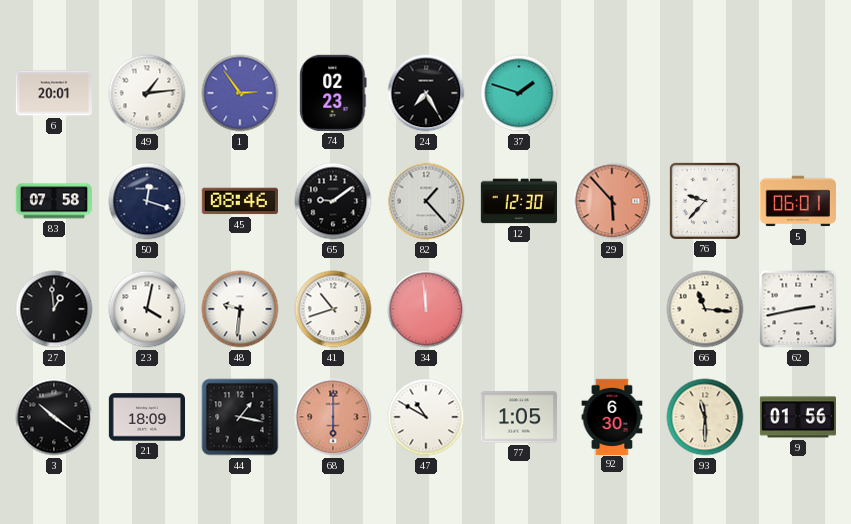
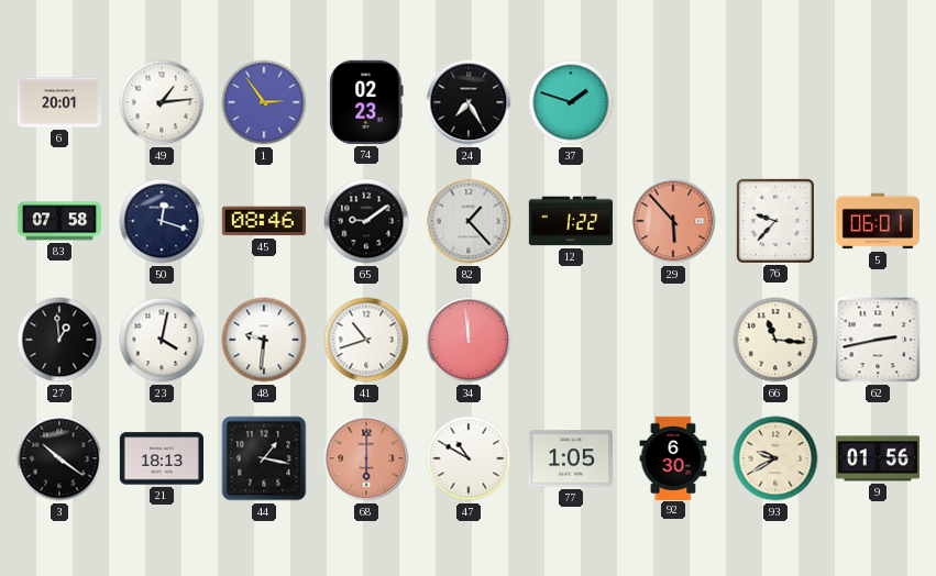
12: 12:30 -> 1:22
21: 18:09 -> 18:13
93: 11:30 -> 9:40
